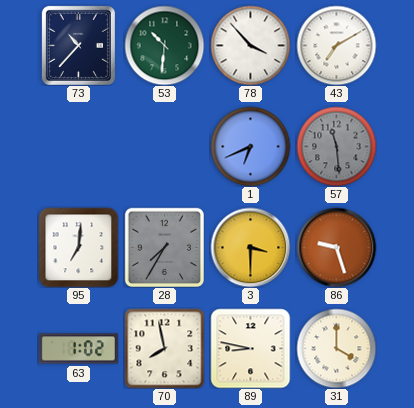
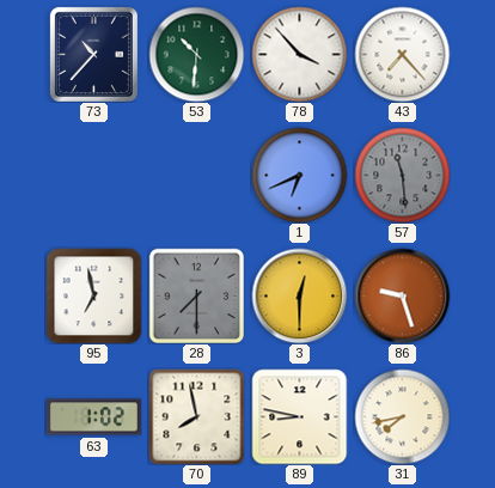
43: 7:10 -> 7:23
95: 7:01 -> 6:58
28: 7:35 -> 7:30
3: 3:30 -> 12:30
31: 4:00 -> 7:43
